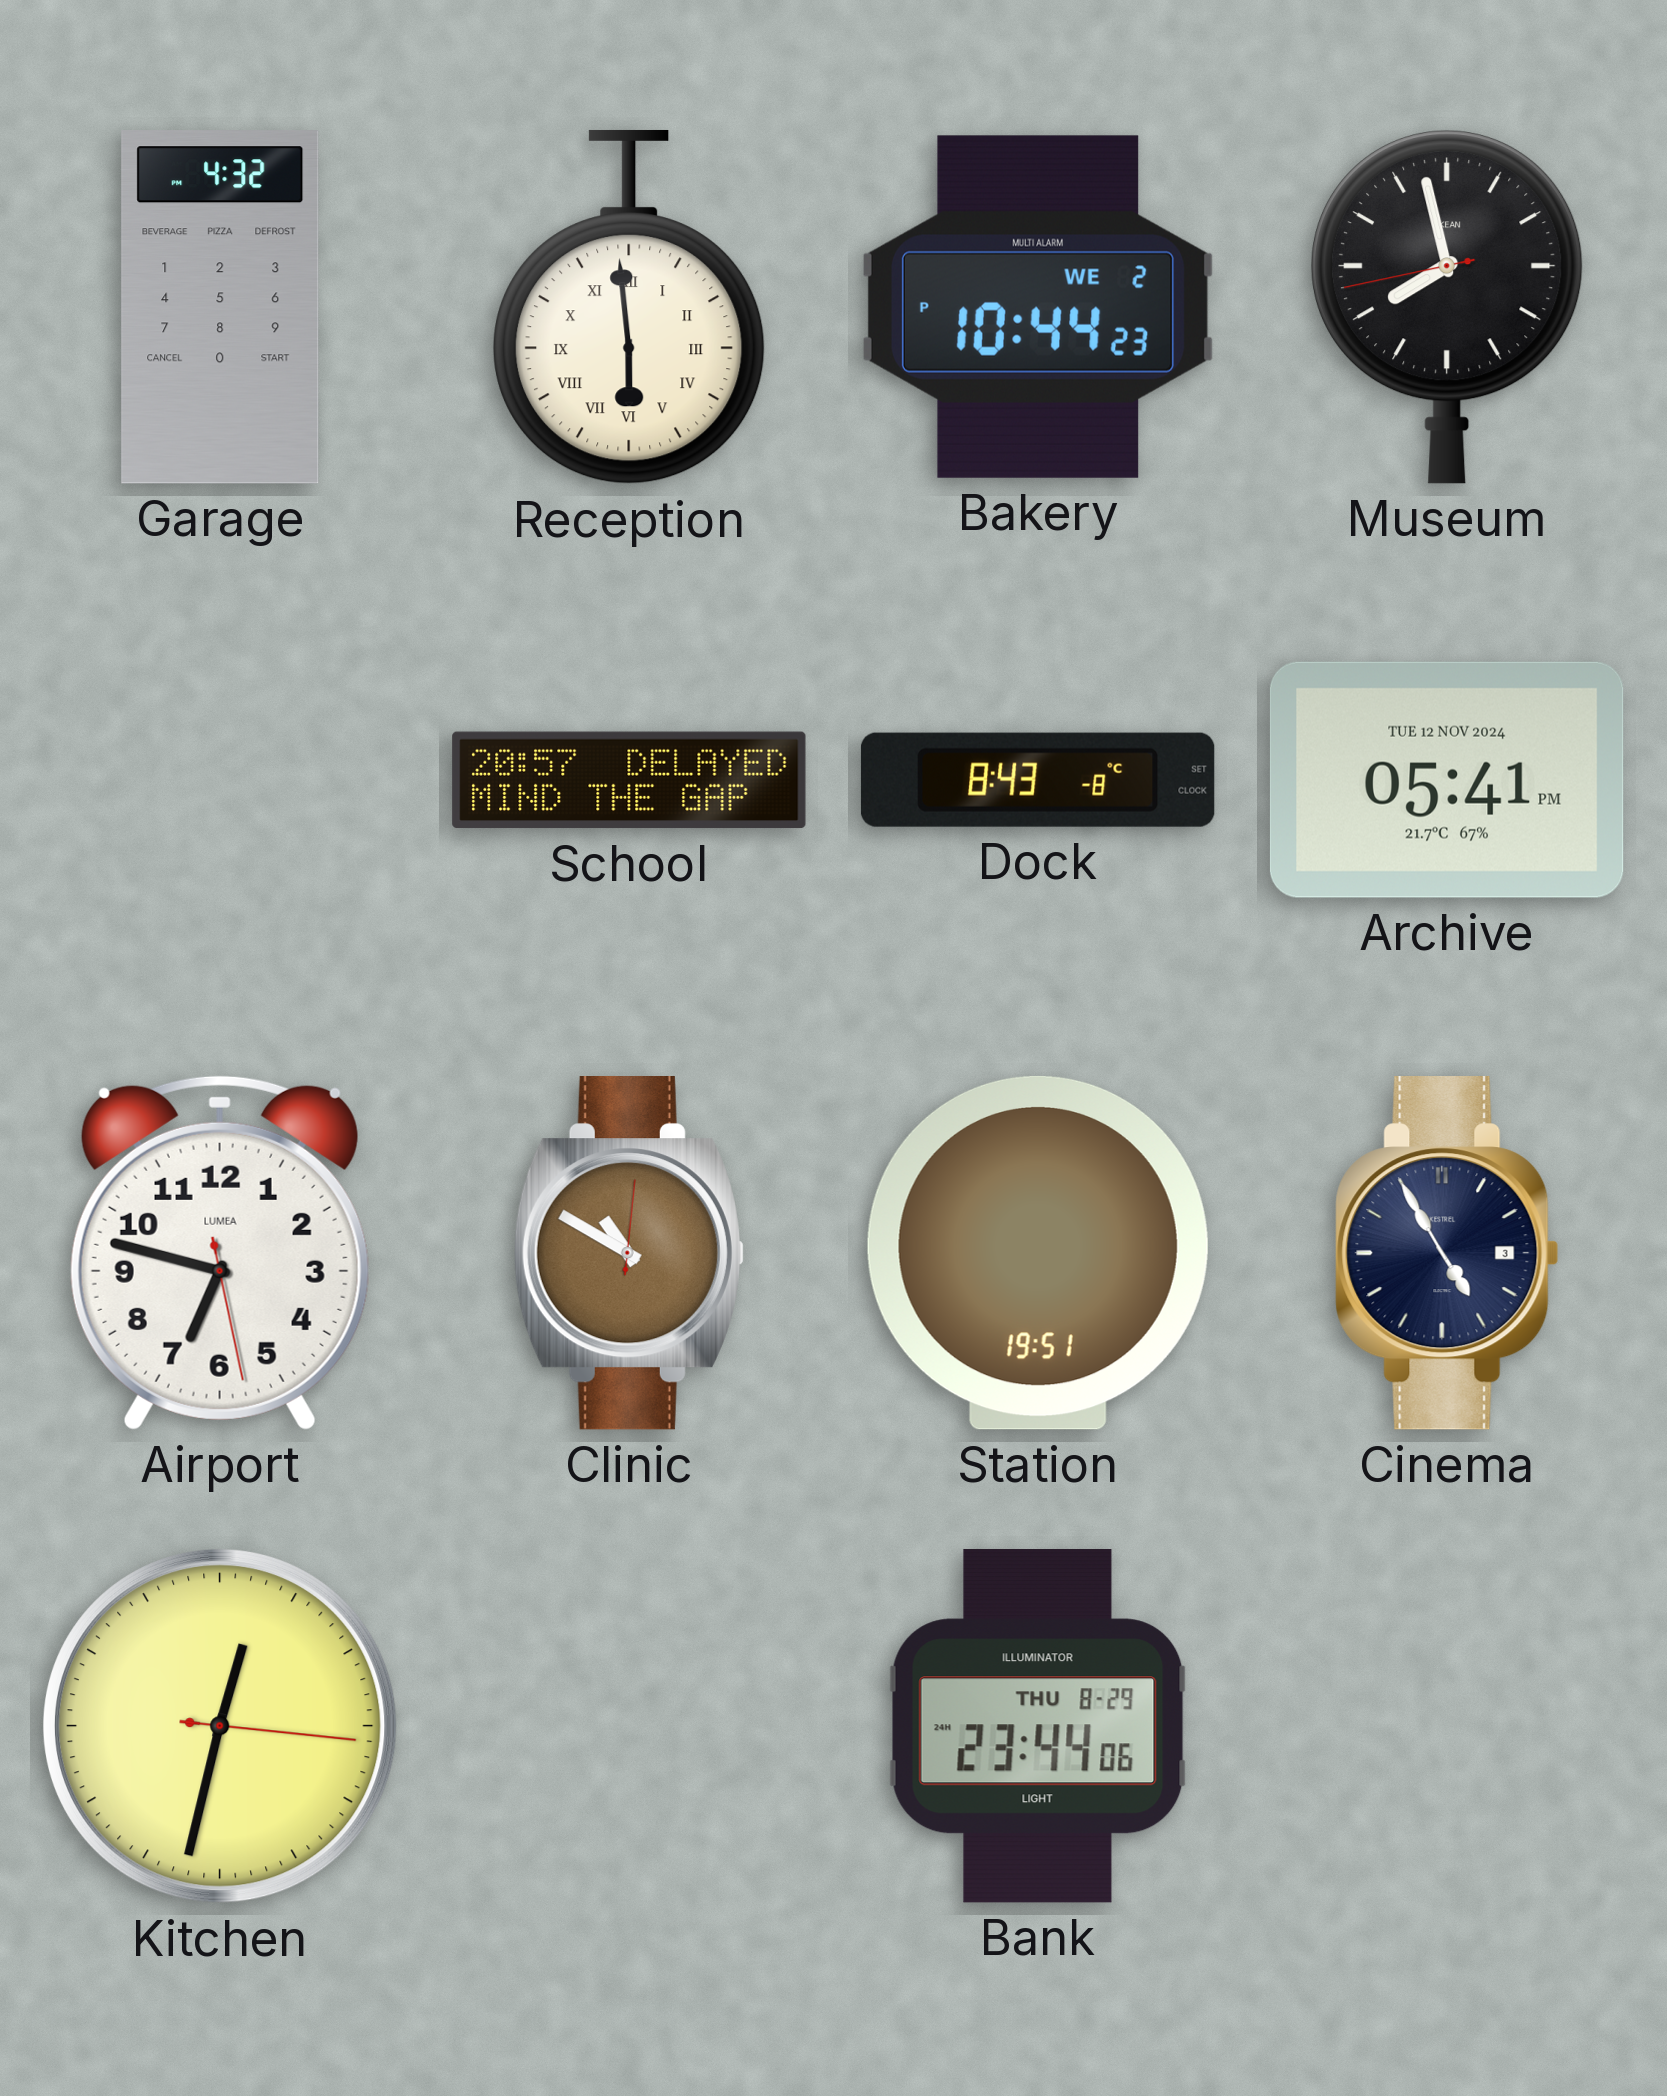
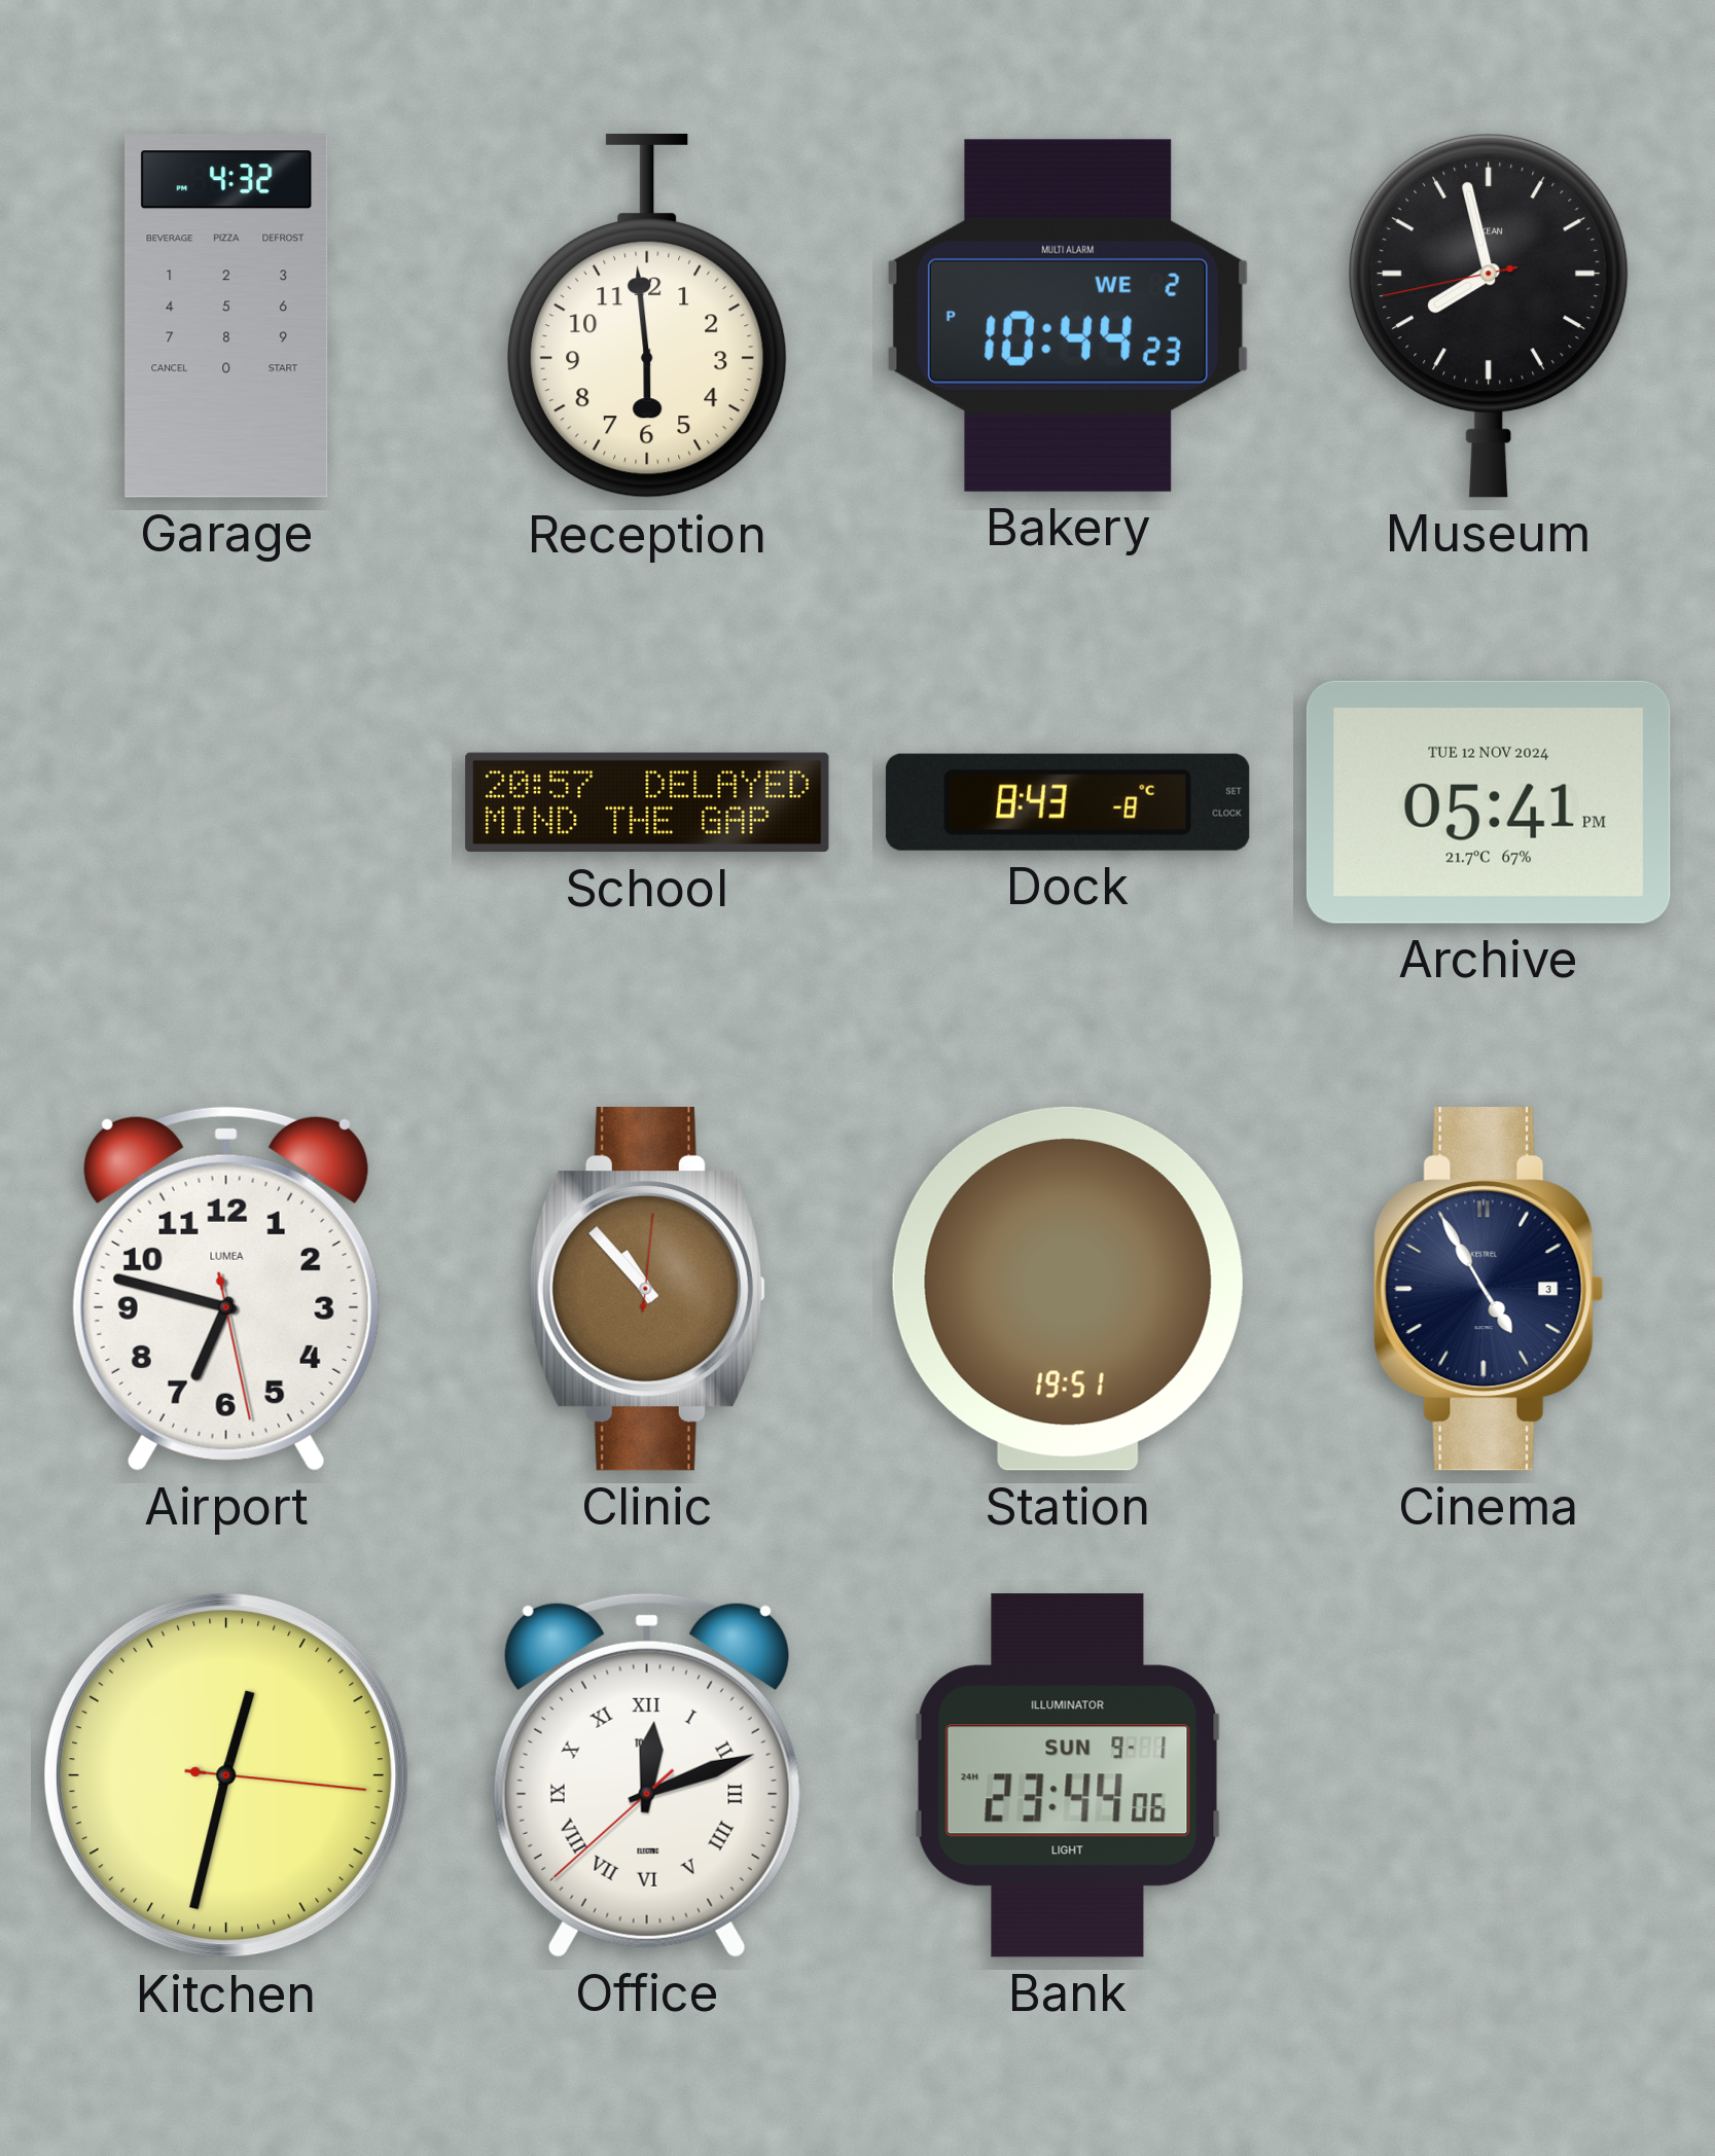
Reception numerals: Roman -> Arabic
Clinic: 10:50 -> 10:53
Office: none -> 12:11
Bank date: THU 8-29 -> SUN 9-1
